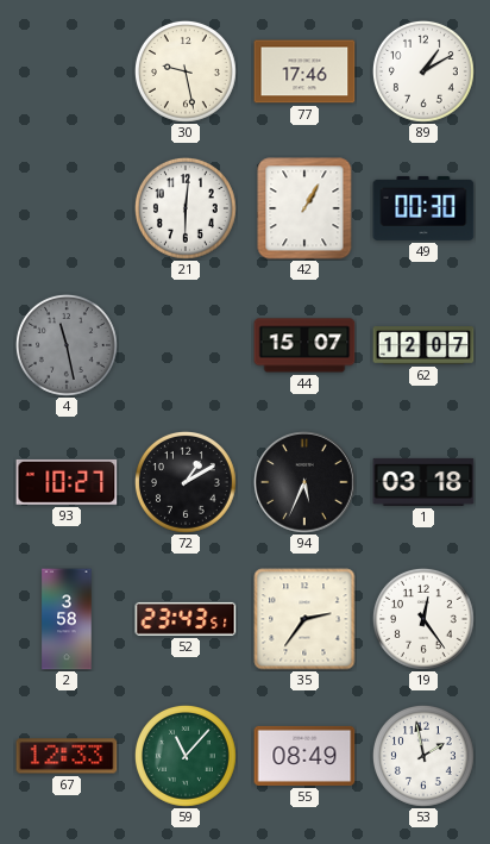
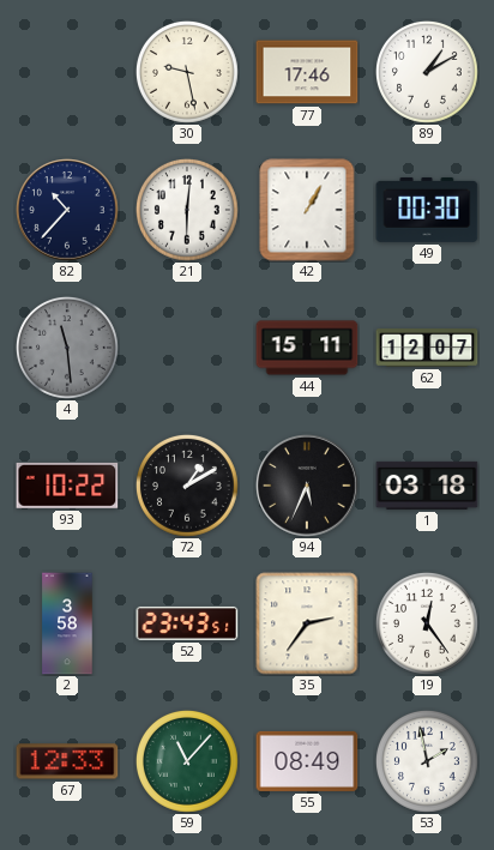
82: none -> 10:37
4: 11:28 -> 11:29
44: 15:07 -> 15:11
93: 10:27 -> 10:22
